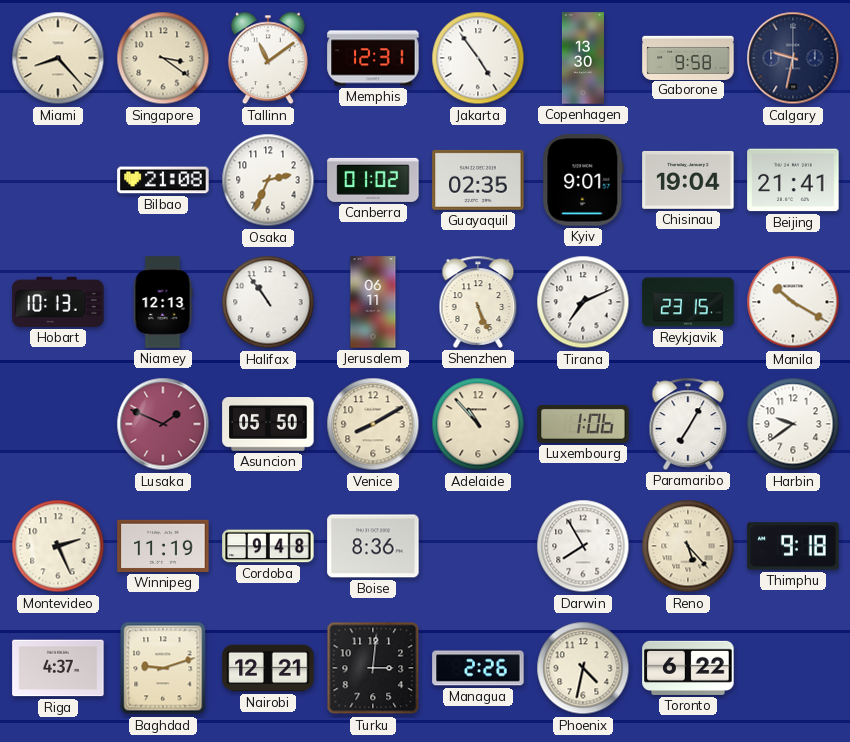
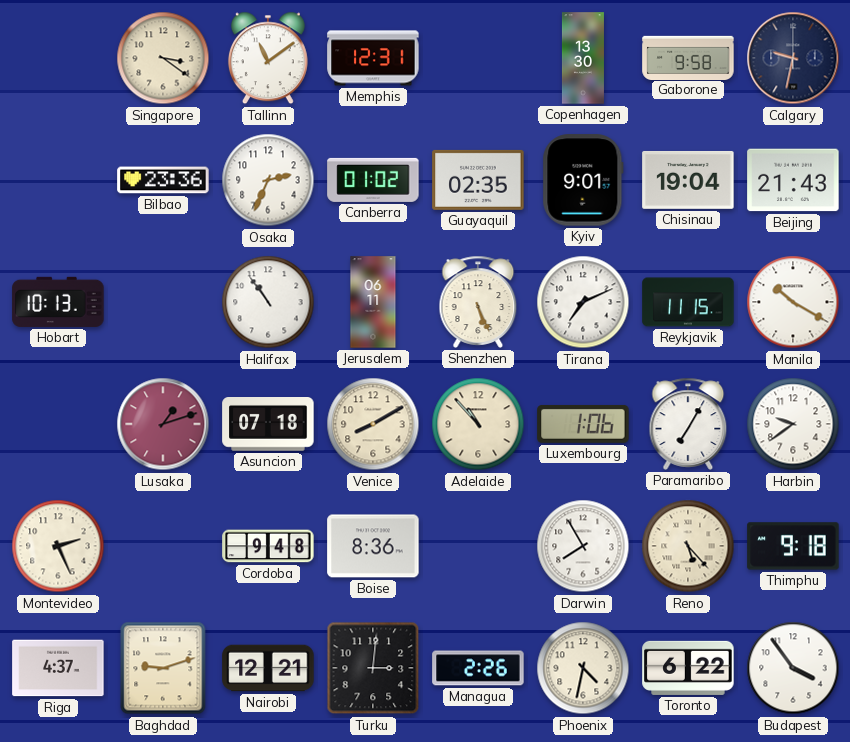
Miami: 8:23 -> none
Jakarta: 4:54 -> none
Bilbao: 21:08 -> 23:36
Beijing: 21:41 -> 21:43
Niamey: 12:13 -> none
Reykjavik: 23:15 -> 11:15
Lusaka: 1:49 -> 1:12
Asuncion: 05:50 -> 07:18
Winnipeg: 11:19 -> none
Budapest: none -> 3:54
